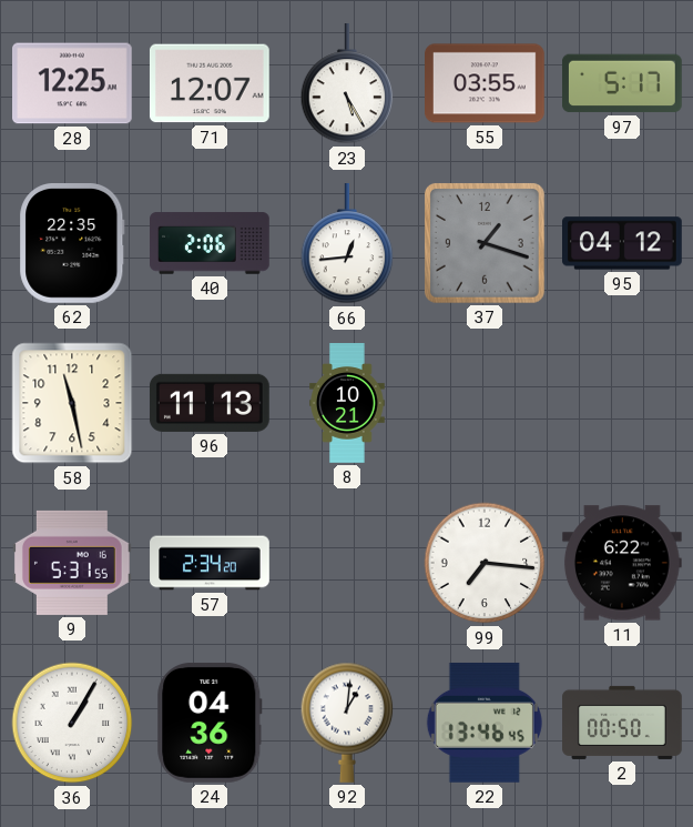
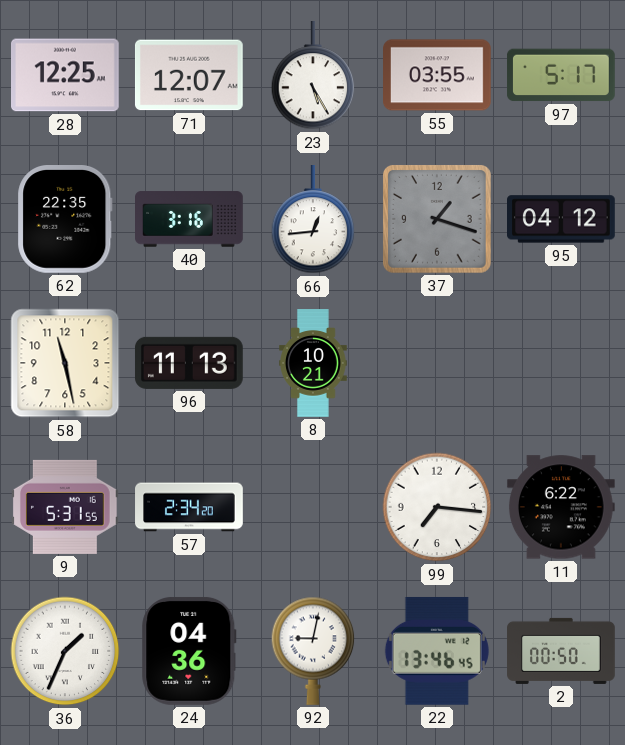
40: 2:06 -> 3:16
36: 1:05 -> 1:34
92: 1:01 -> 9:02
